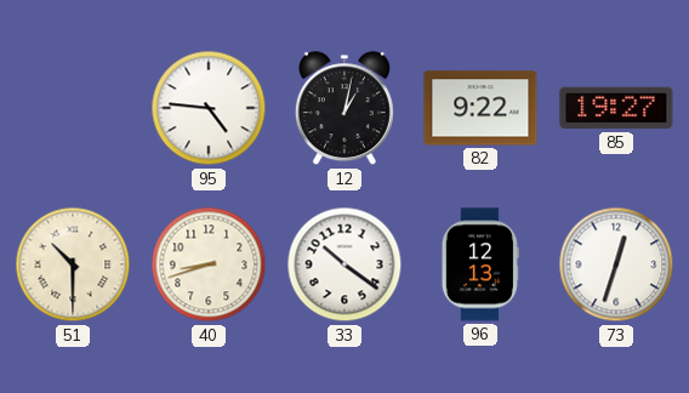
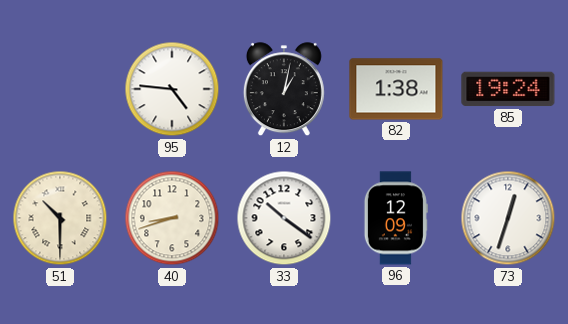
82: 9:22 -> 1:38
85: 19:27 -> 19:24
96: 12:13 -> 12:09
